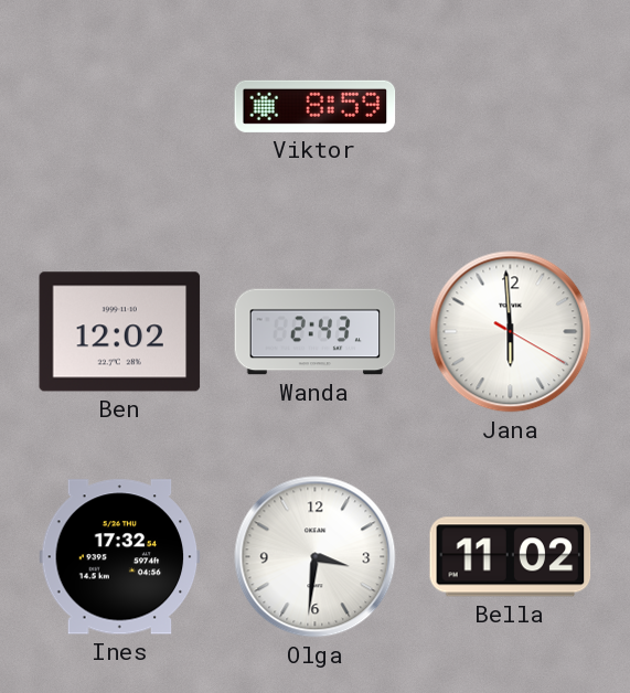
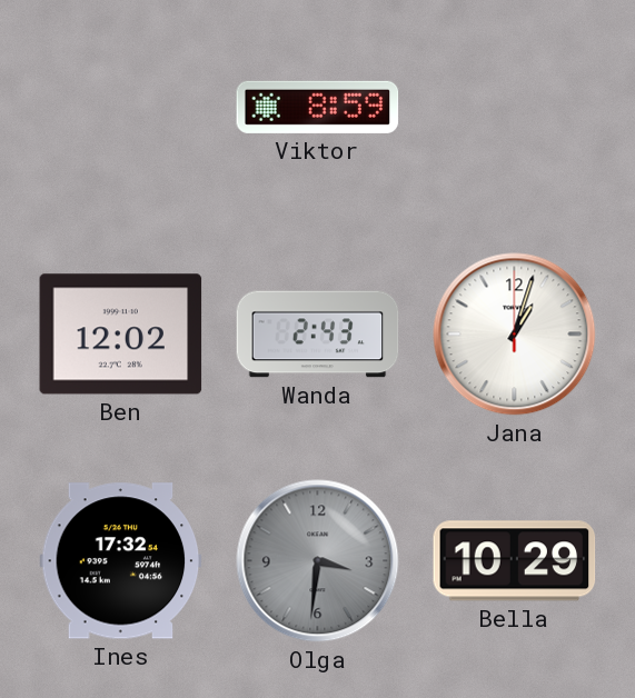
Jana: 5:59 -> 1:03
Olga dial: white -> grey
Bella: 11:02 -> 10:29
